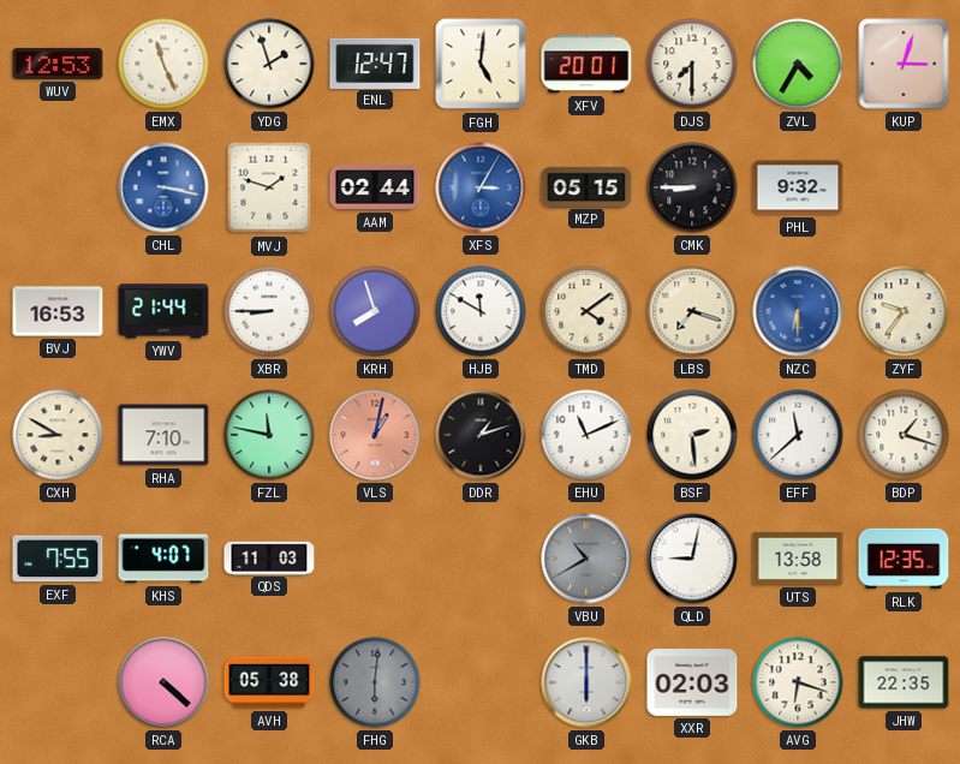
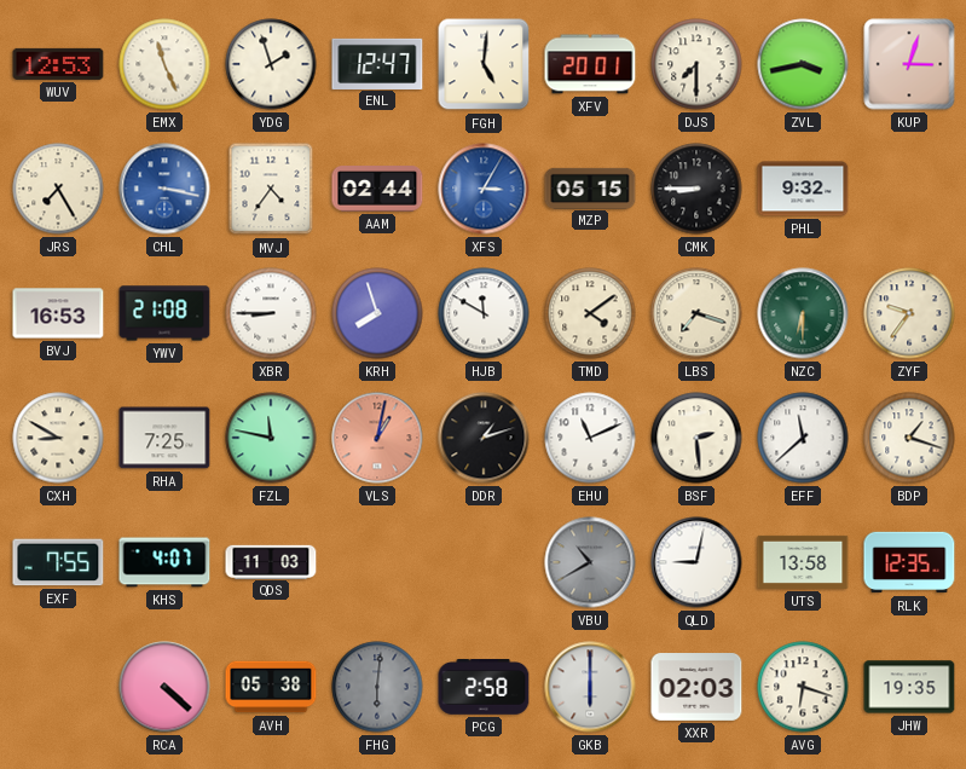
ZVL: 4:35 -> 3:43
JRS: none -> 7:25
MVJ: 1:48 -> 4:36
YWV: 21:44 -> 21:08
NZC dial: blue -> green
RHA: 7:10 -> 7:25
PCG: none -> 2:58
JHW: 22:35 -> 19:35
